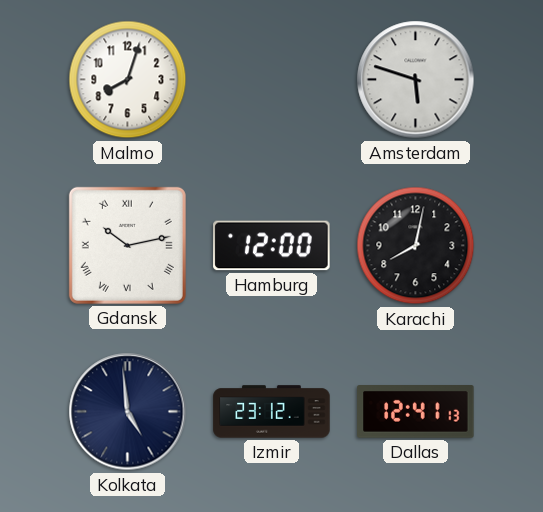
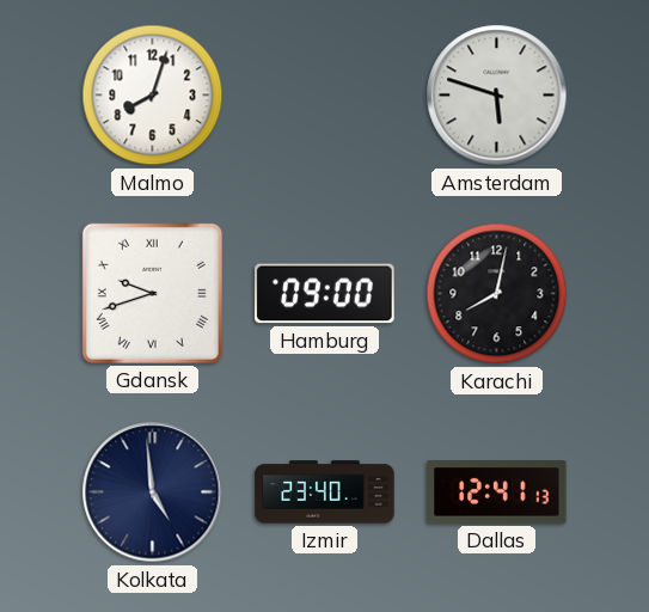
Gdansk: 10:13 -> 9:42
Hamburg: 12:00 -> 09:00
Izmir: 23:12 -> 23:40
